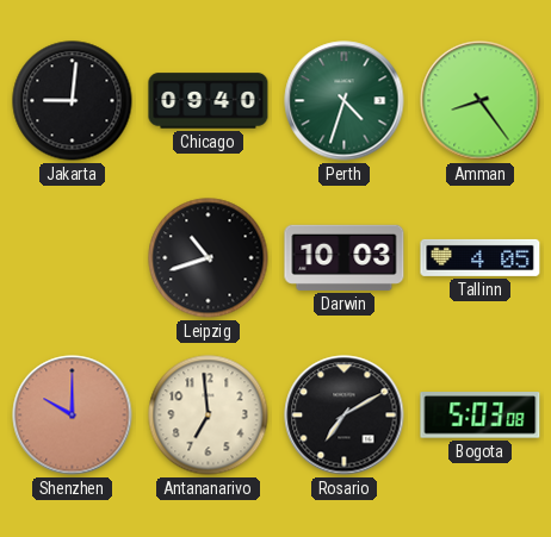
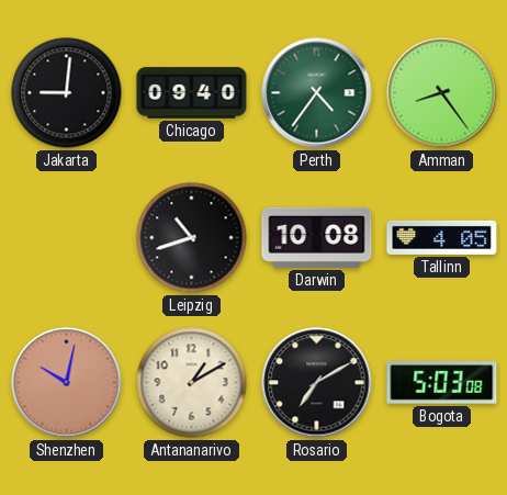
Perth: 4:33 -> 4:36
Darwin: 10:03 -> 10:08
Shenzhen: 10:00 -> 10:02
Antananarivo: 6:59 -> 1:10
